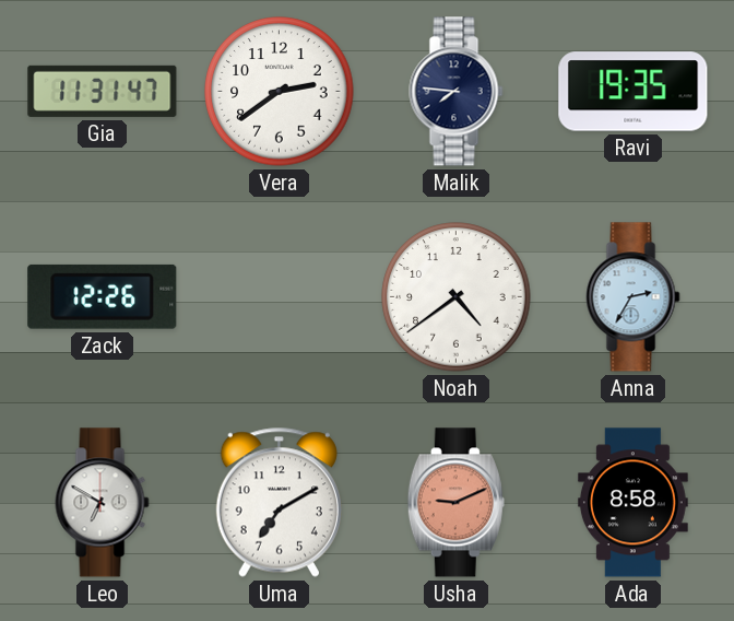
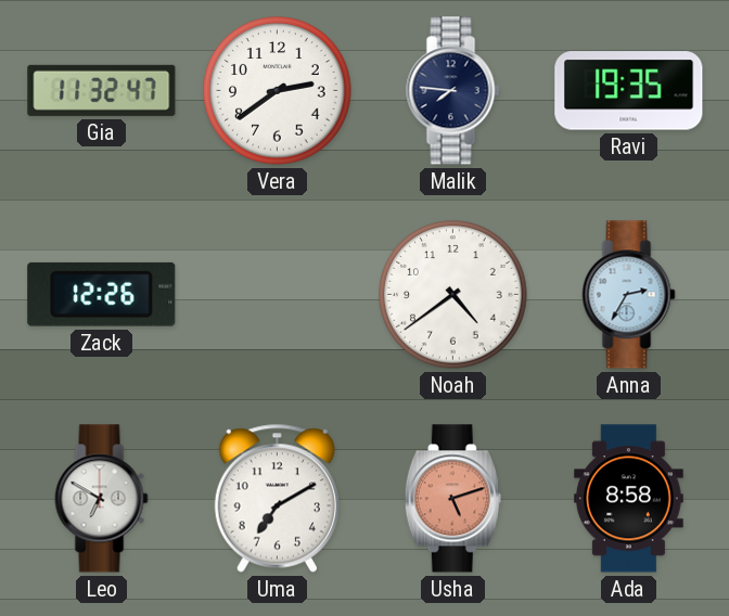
Gia: 11:31 -> 11:32
Usha: 9:11 -> 5:12
